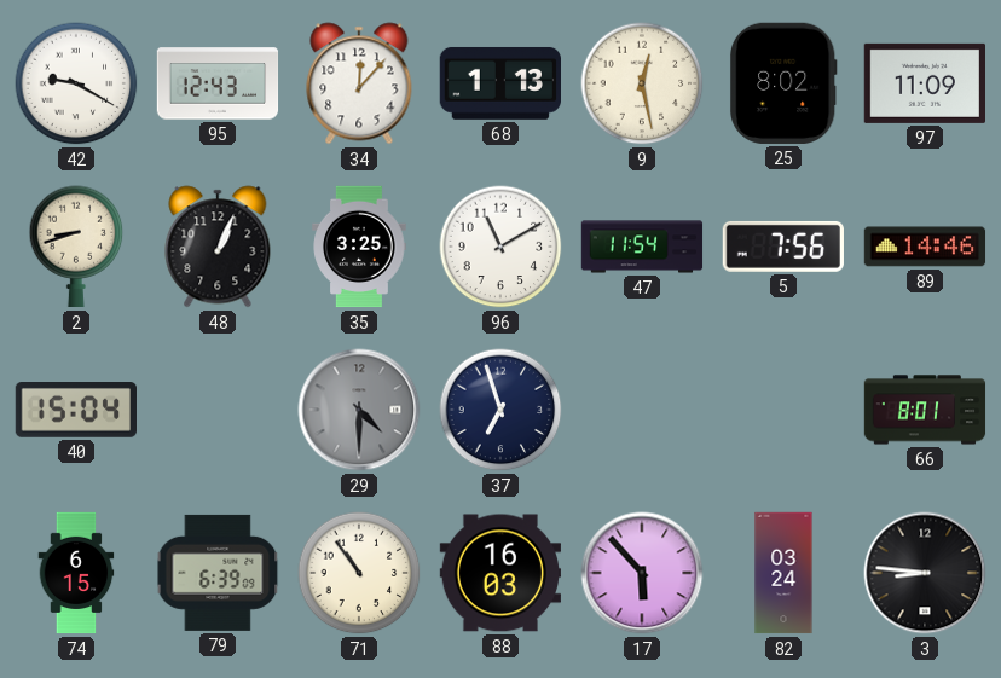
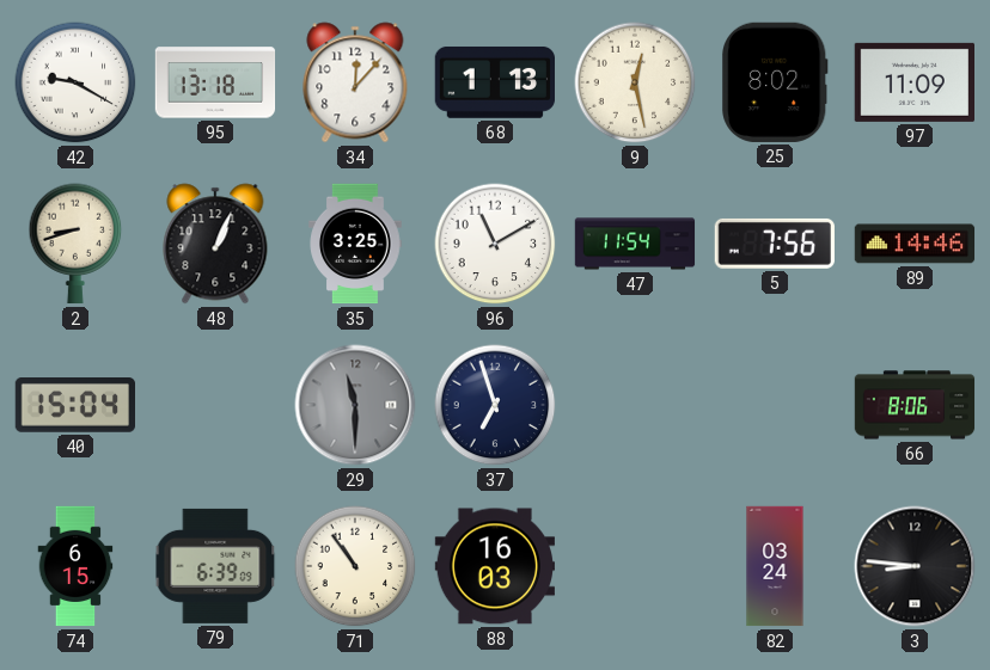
95: 12:43 -> 13:18
29: 4:30 -> 11:30
66: 8:01 -> 8:06
17: 5:53 -> none
